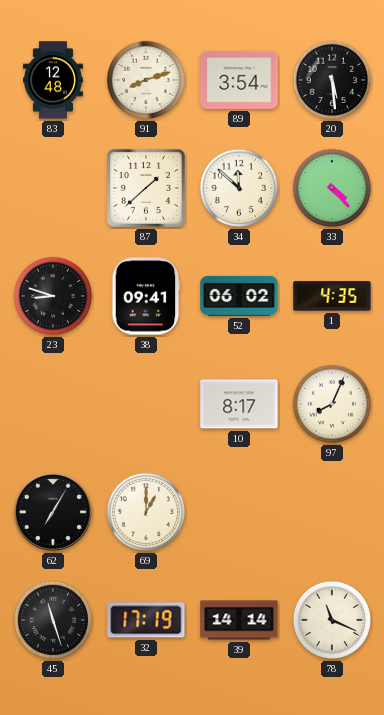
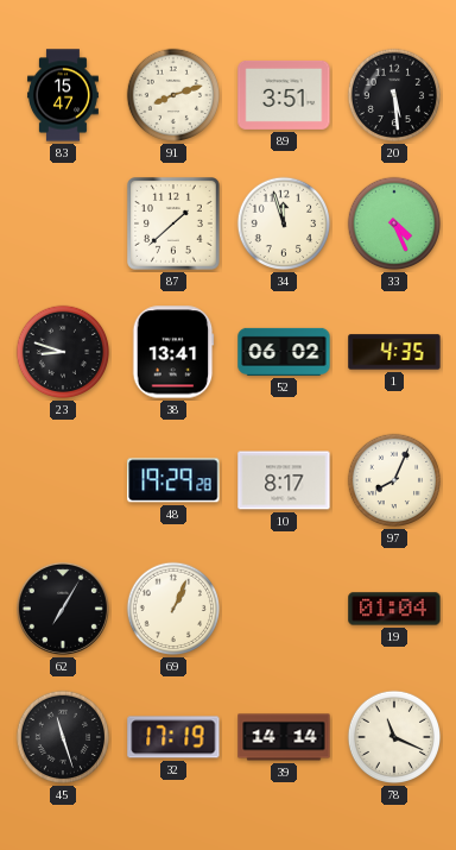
83: 12:48 -> 15:47
89: 3:54 -> 3:51
34: 11:52 -> 11:57
33: 4:23 -> 4:26
38: 09:41 -> 13:41
48: none -> 19:29
69: 1:00 -> 1:04
19: none -> 01:04
